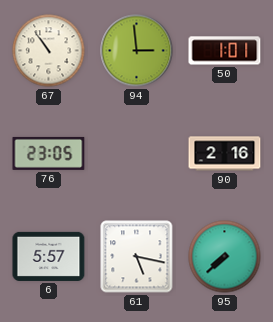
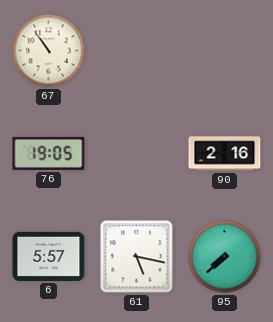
94: 2:59 -> none
50: 1:01 -> none
76: 23:05 -> 19:05
